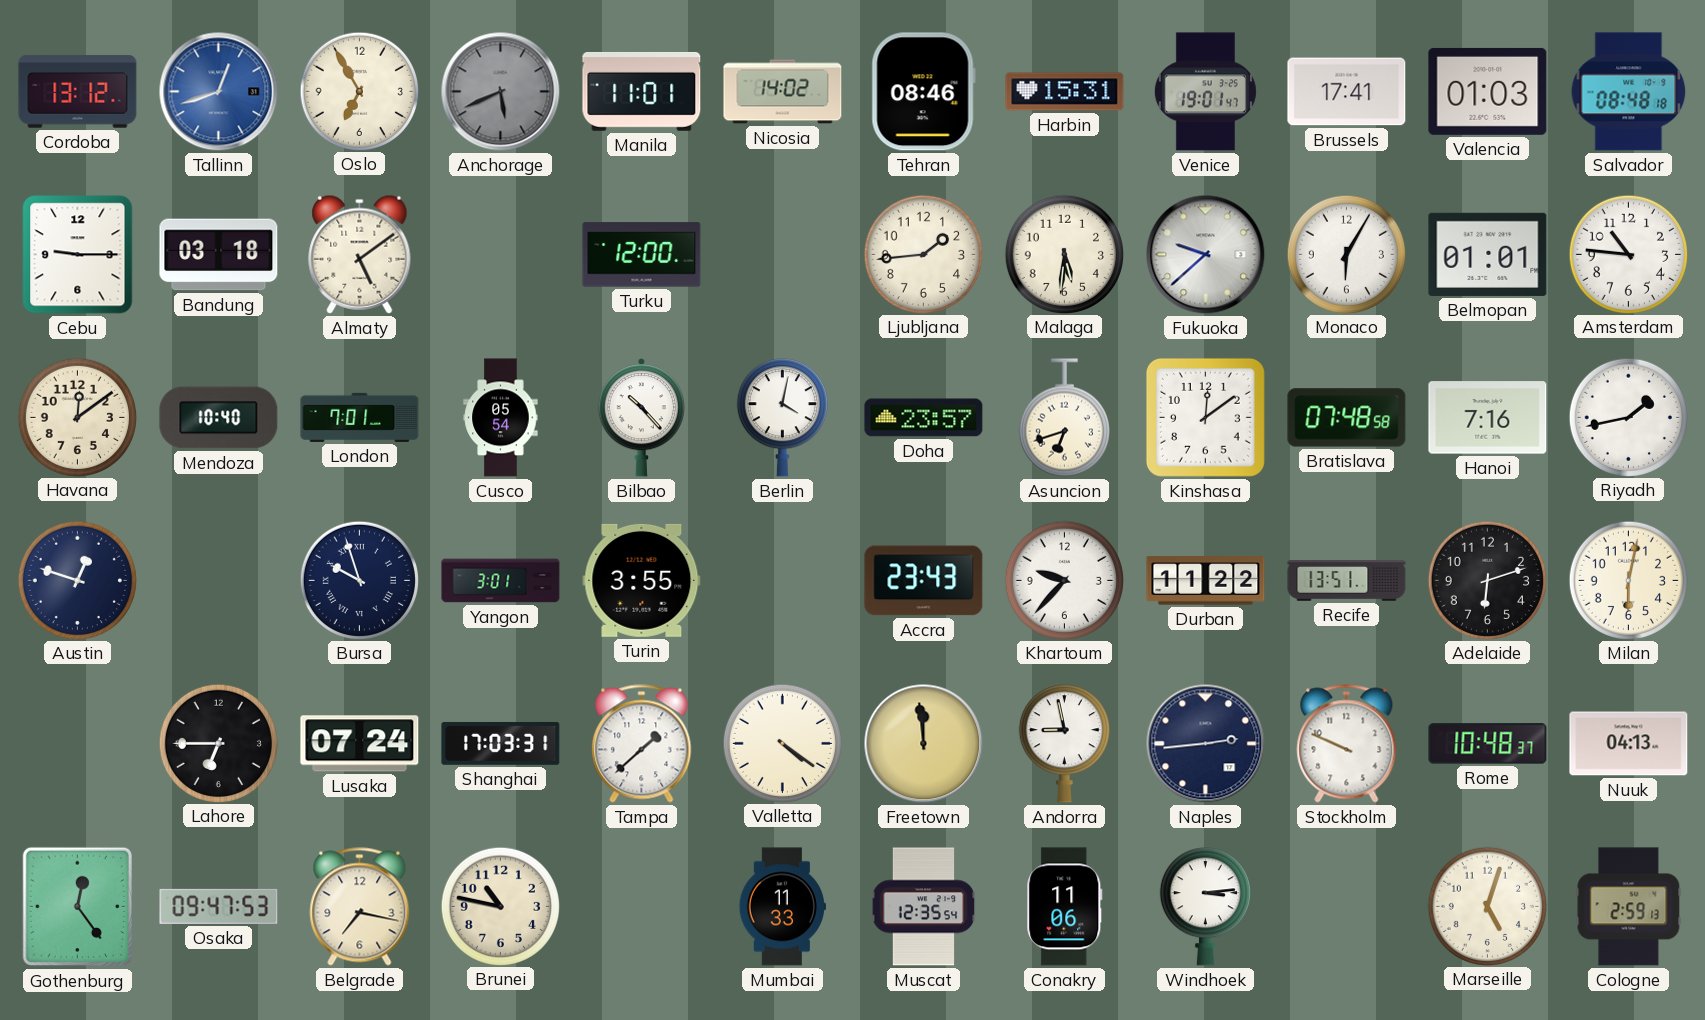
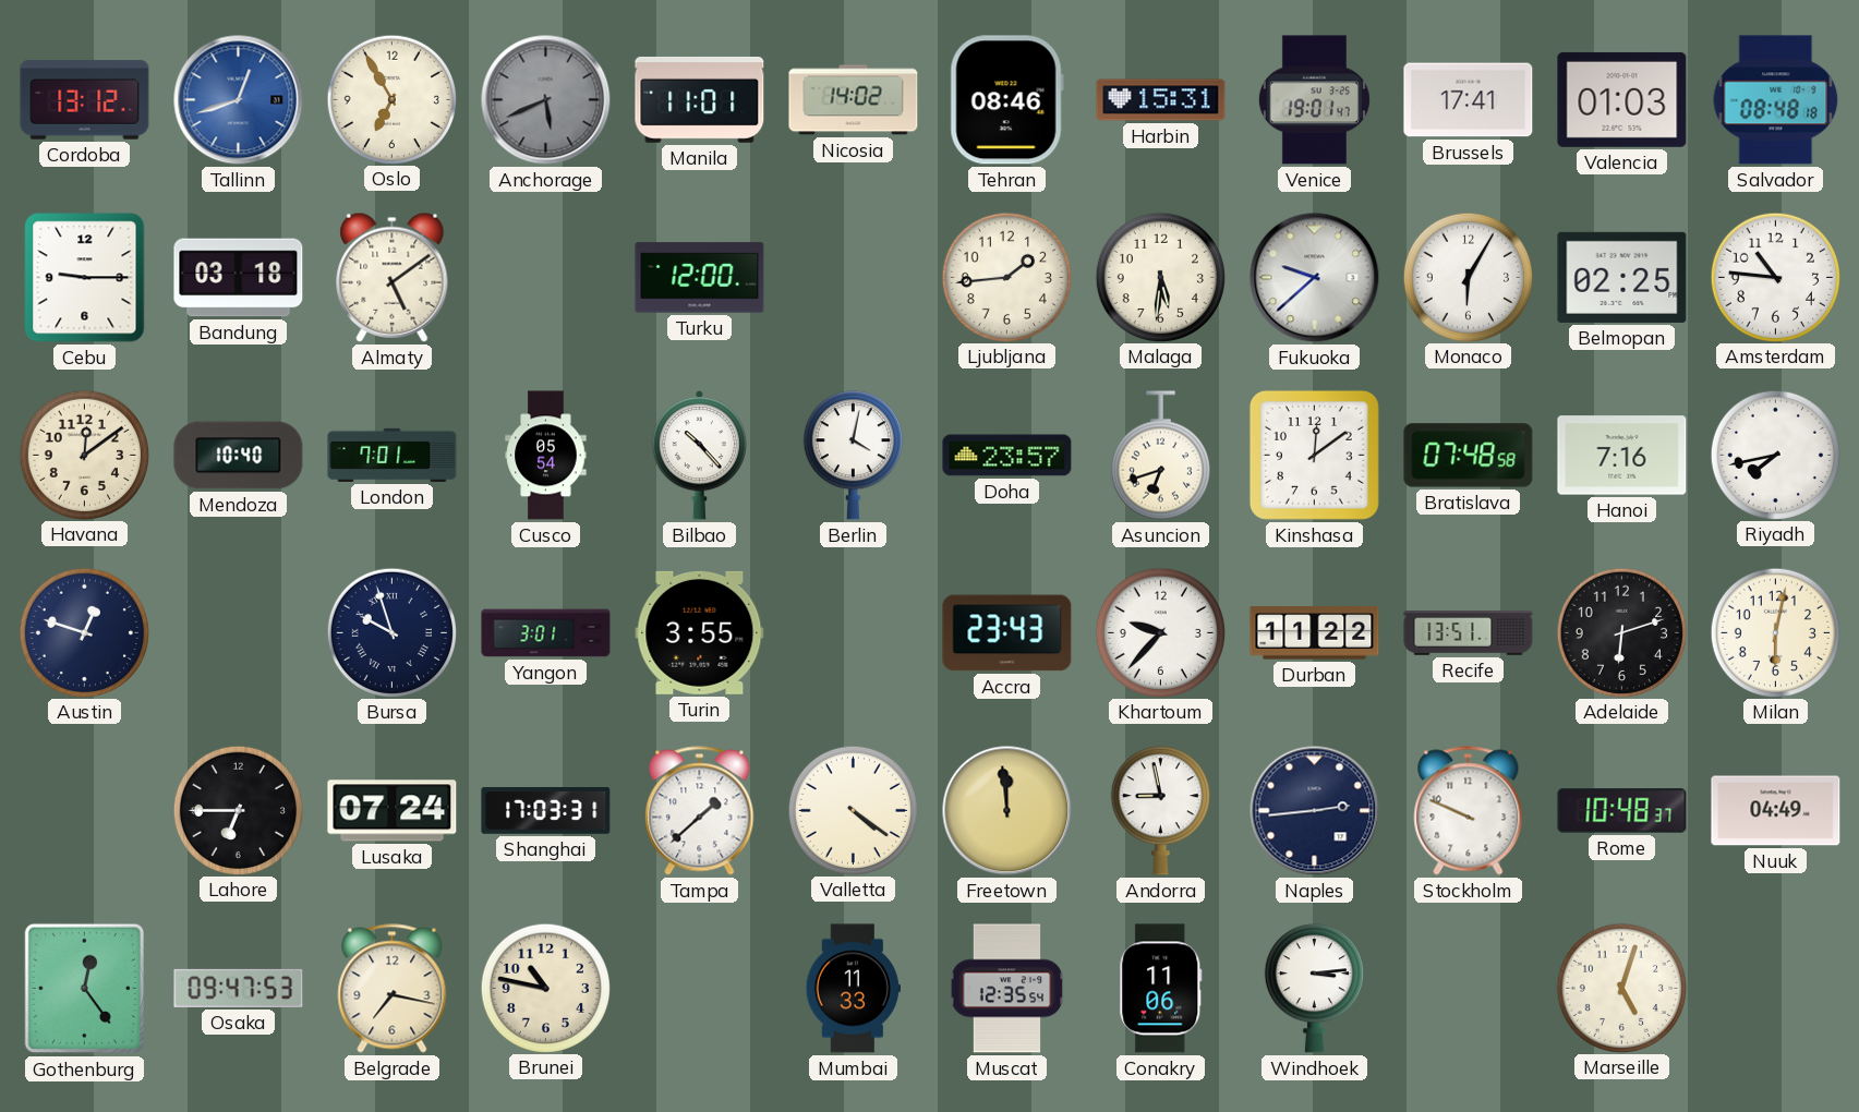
Belmopan: 01:01 -> 02:25
Riyadh: 1:43 -> 7:43
Nuuk: 04:13 -> 04:49
Cologne: 2:59 -> none
